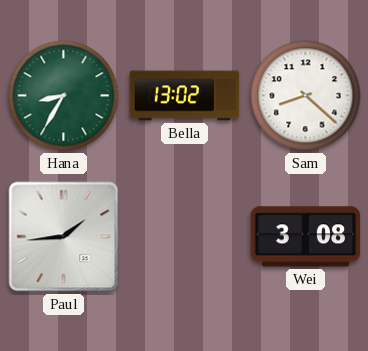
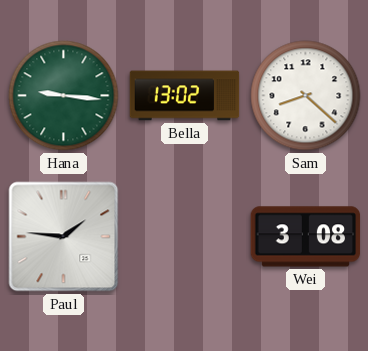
Hana: 8:35 -> 9:16
Paul: 1:44 -> 1:46
